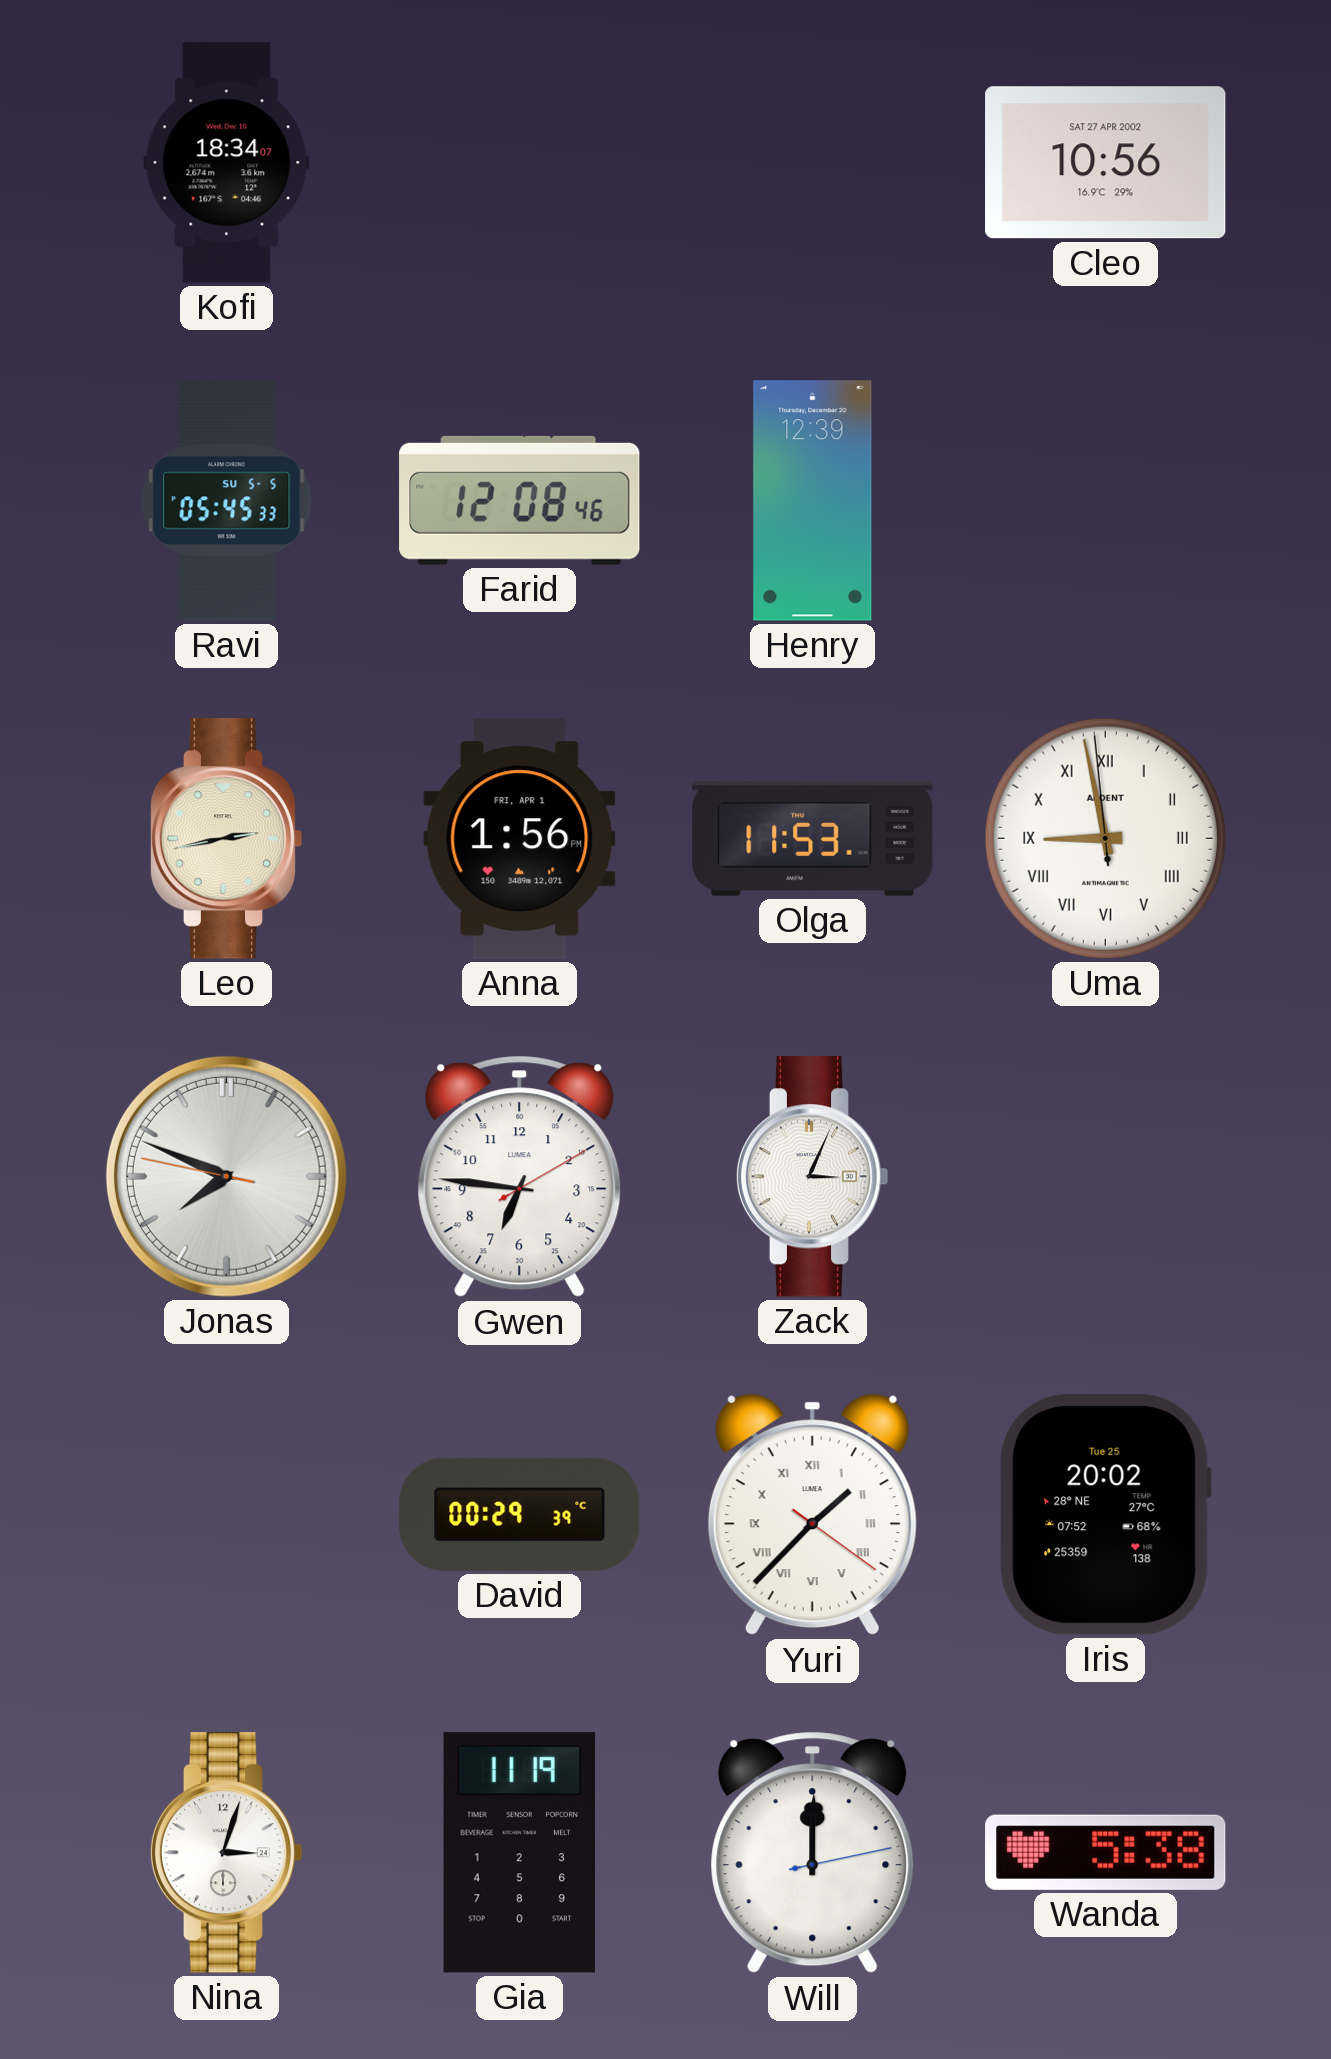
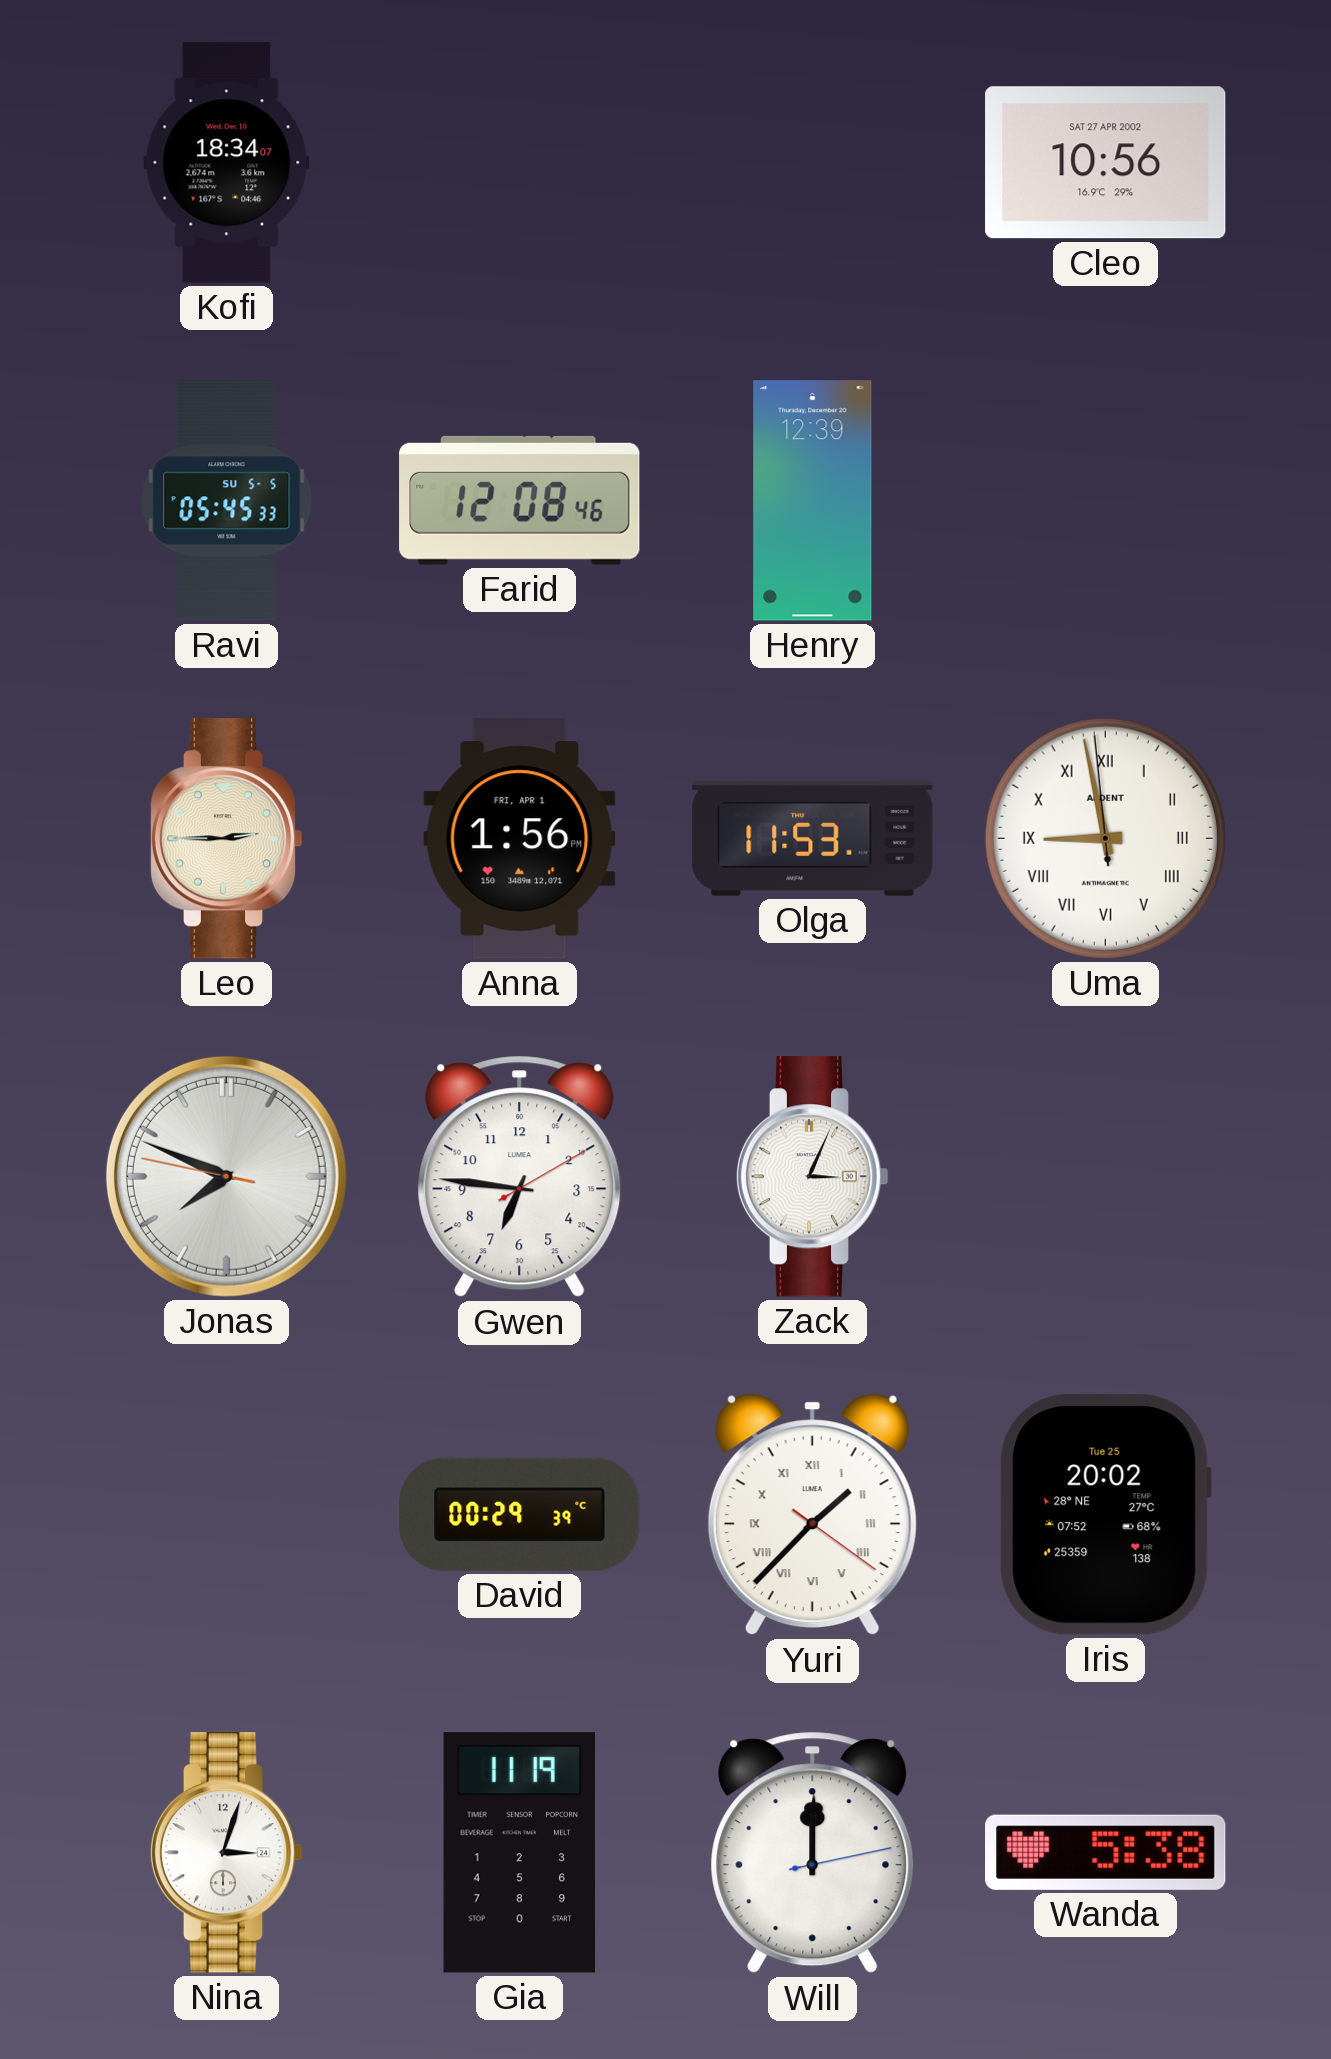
Leo: 2:43 -> 2:45
